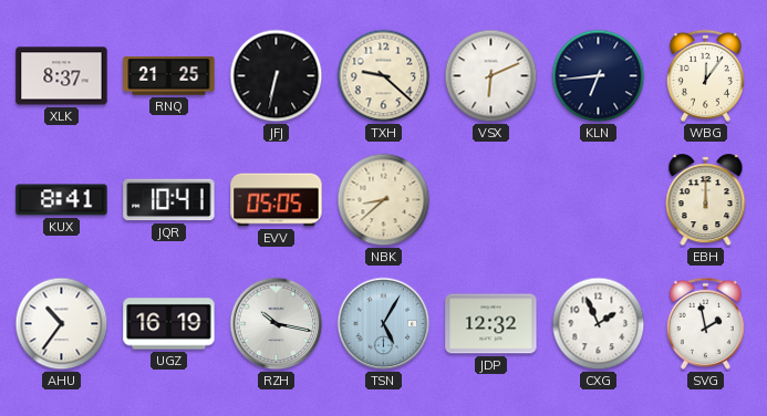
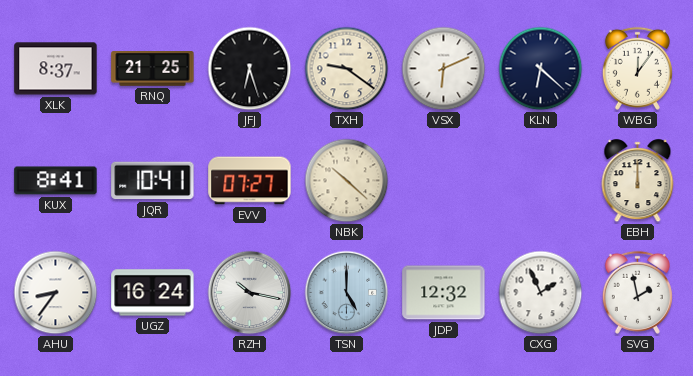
JFJ: 6:32 -> 6:27
TXH: 9:22 -> 9:21
KLN: 6:44 -> 6:22
EVV: 05:05 -> 07:27
NBK: 8:38 -> 10:22
AHU: 10:36 -> 8:36
UGZ: 16:19 -> 16:24
TSN: 5:05 -> 5:00
